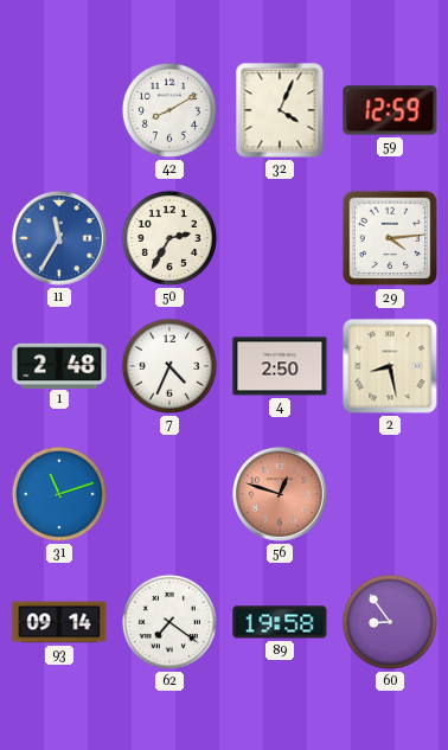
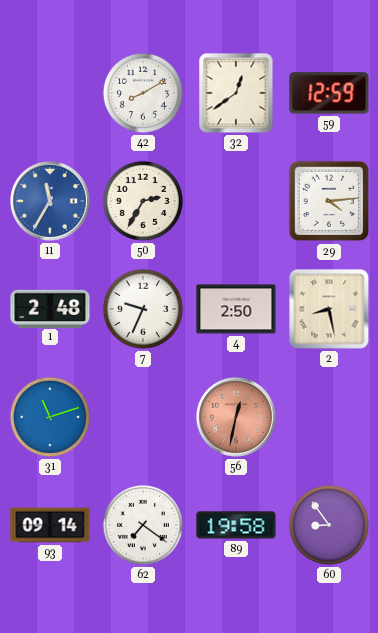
32: 4:04 -> 12:39
7: 4:34 -> 9:34
56: 12:48 -> 12:32
